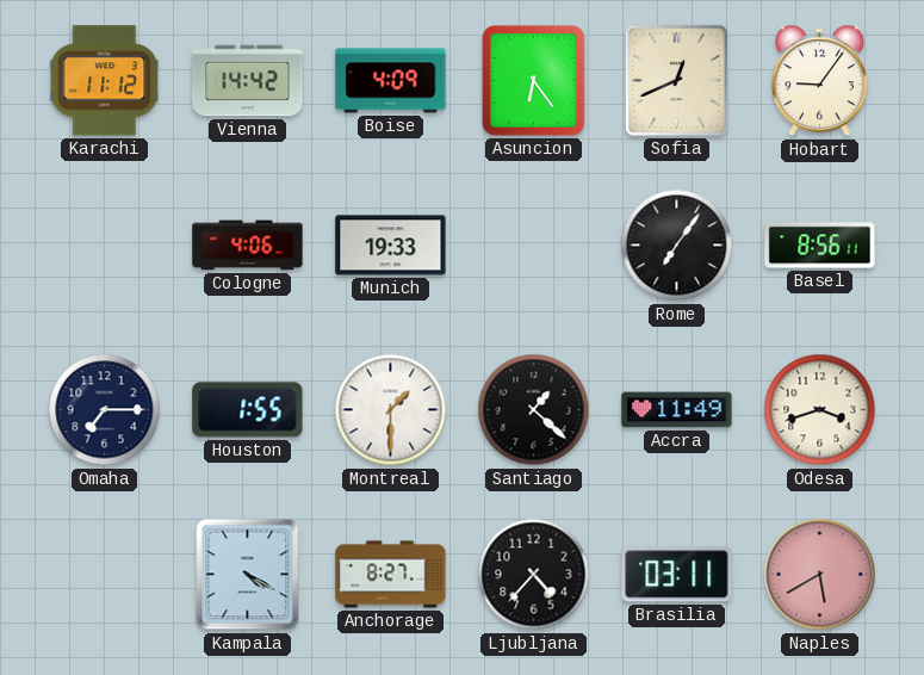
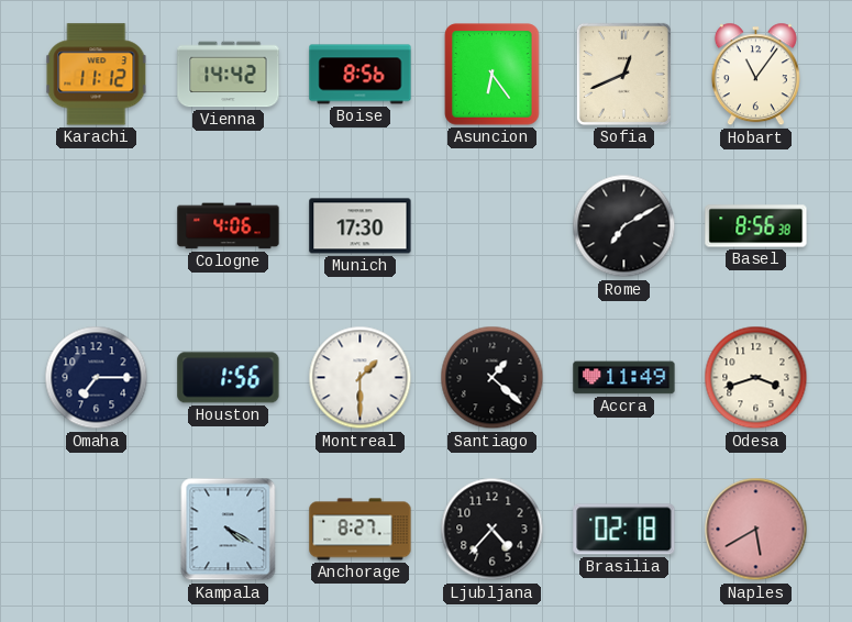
Boise: 4:09 -> 8:56
Hobart: 9:06 -> 11:06
Munich: 19:33 -> 17:30
Rome: 7:06 -> 7:10
Basel: 8:56:11 -> 8:56:38
Houston: 1:55 -> 1:56
Brasilia: 03:11 -> 02:18
